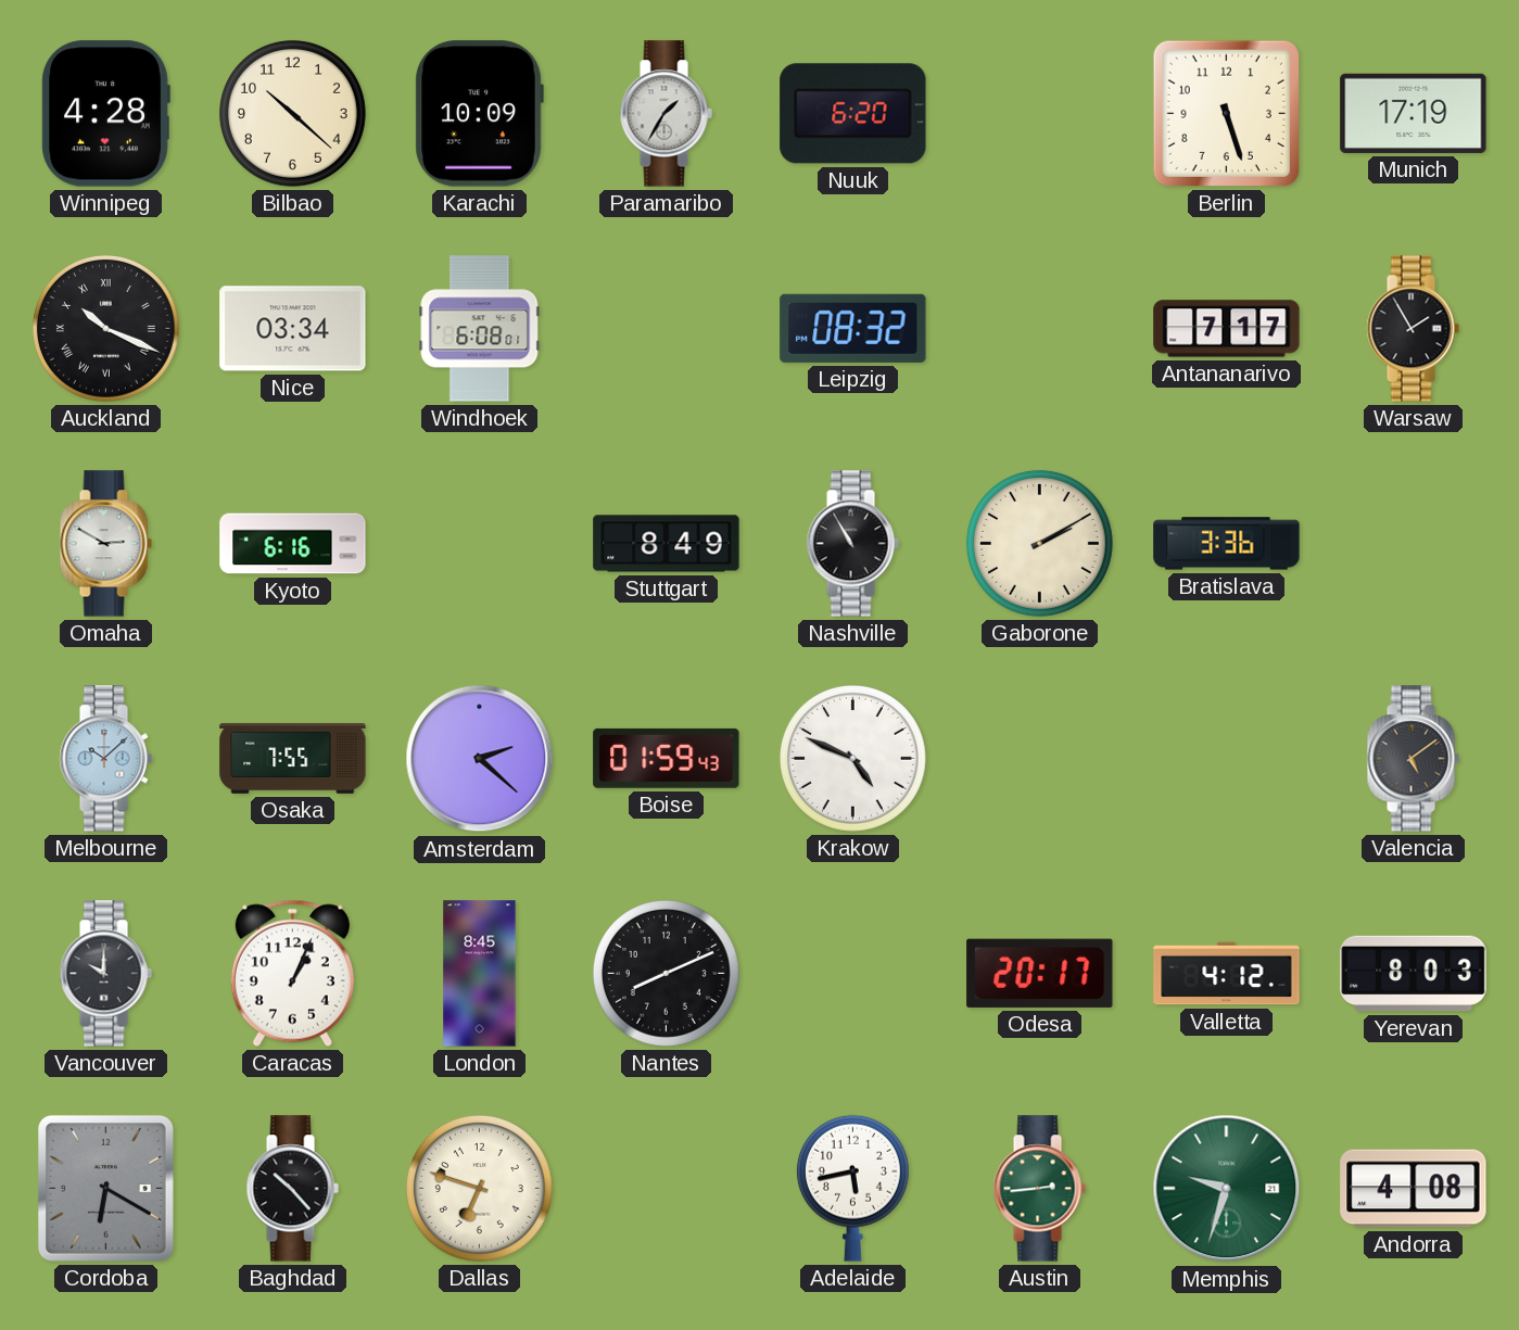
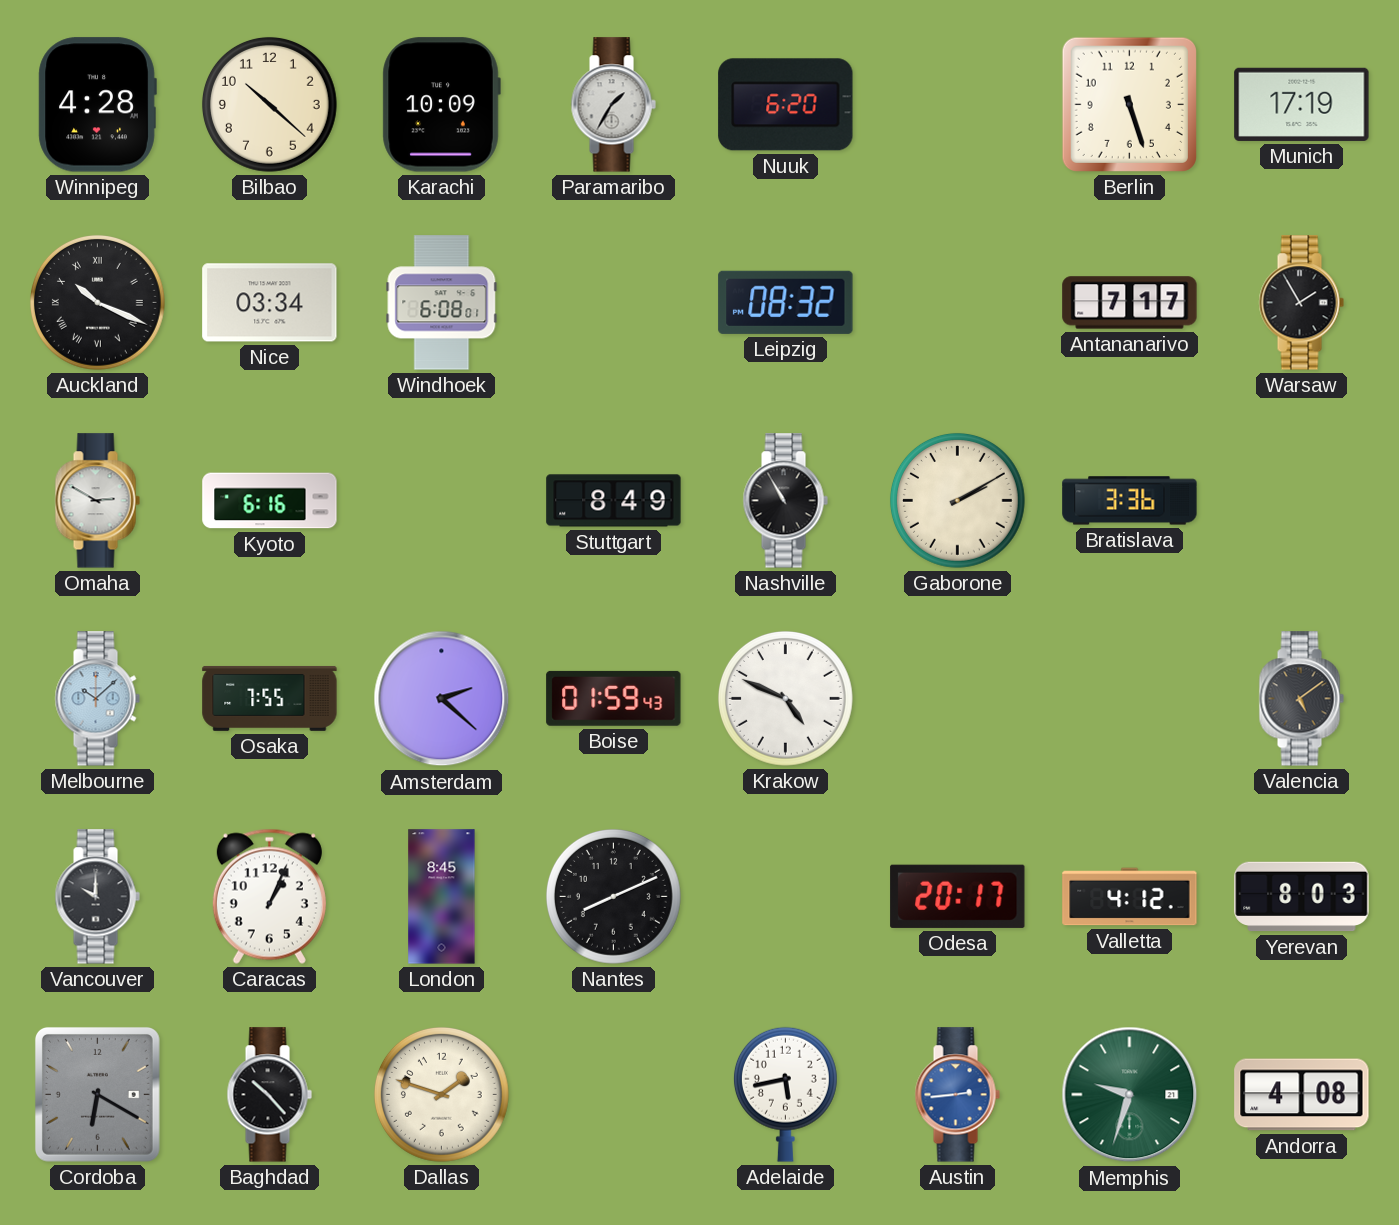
Dallas: 6:48 -> 1:48
Austin dial: green -> blue
